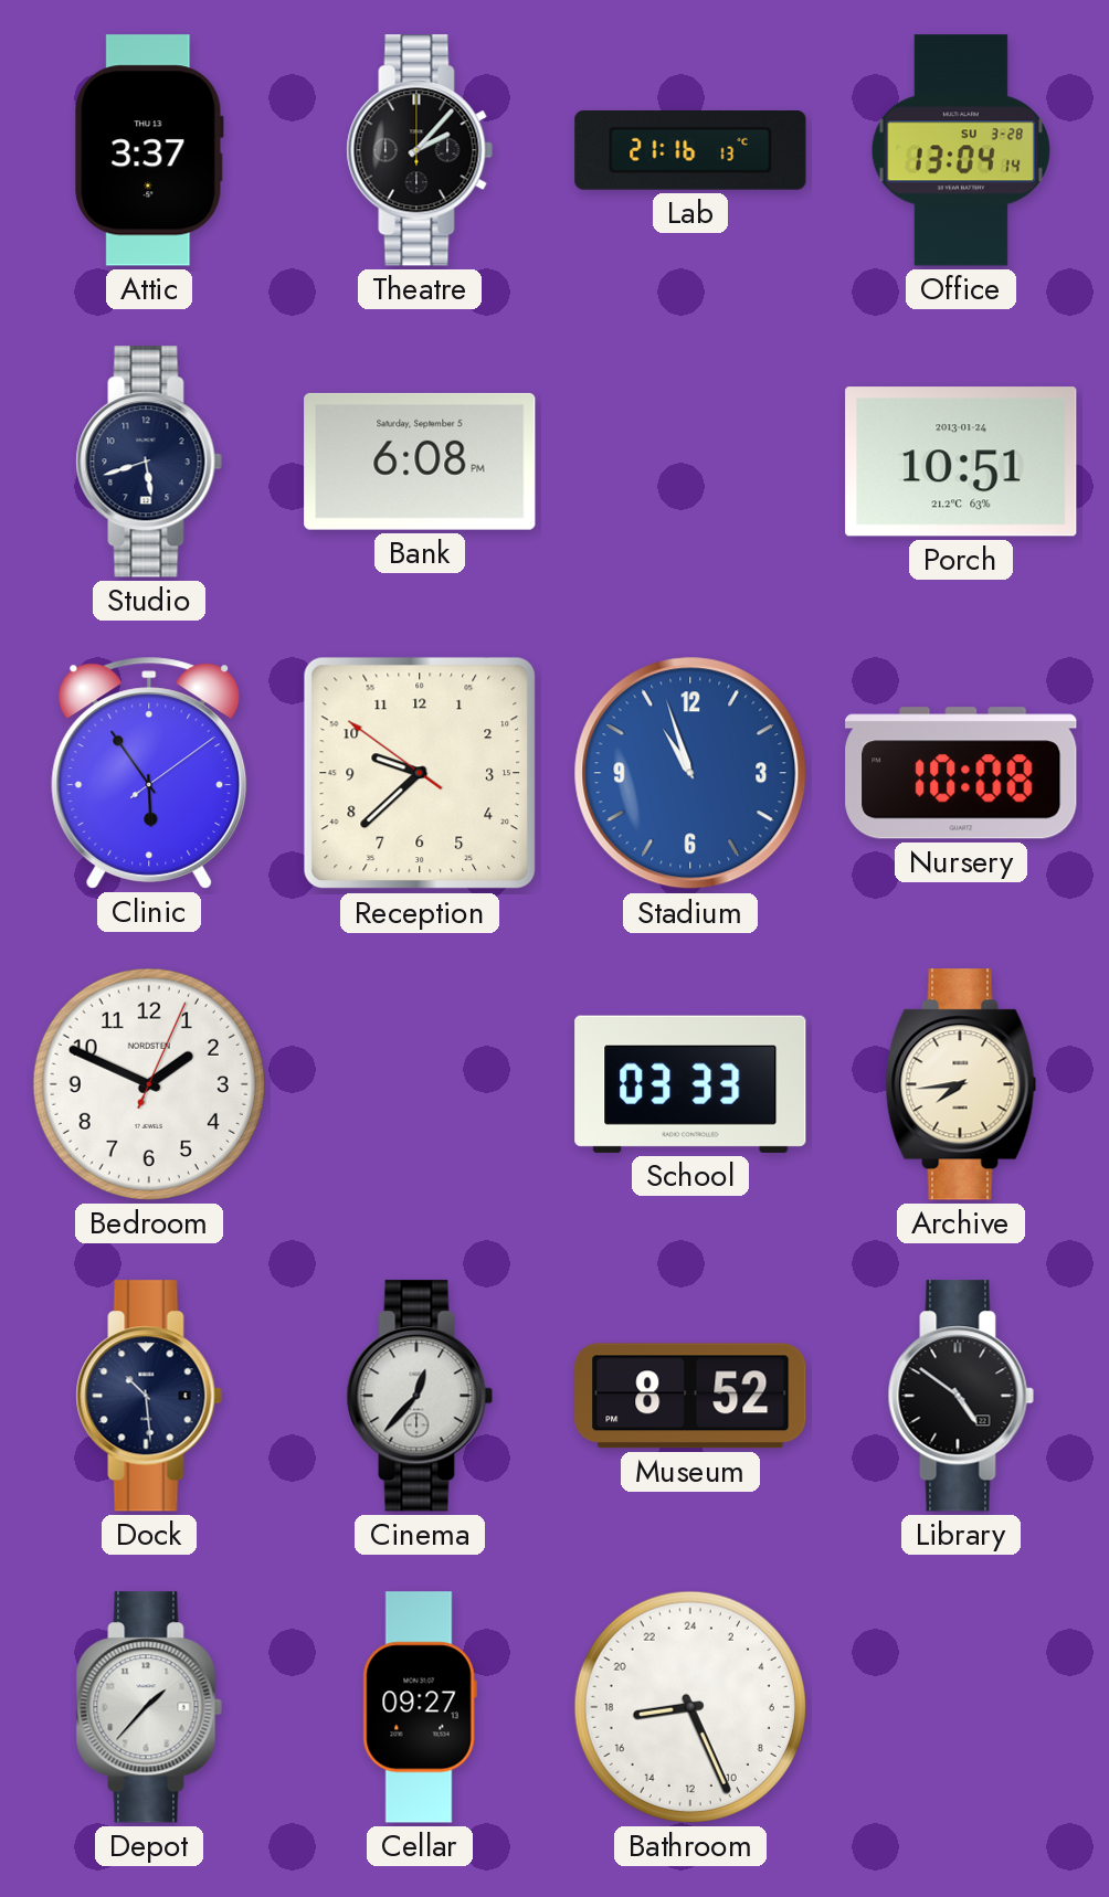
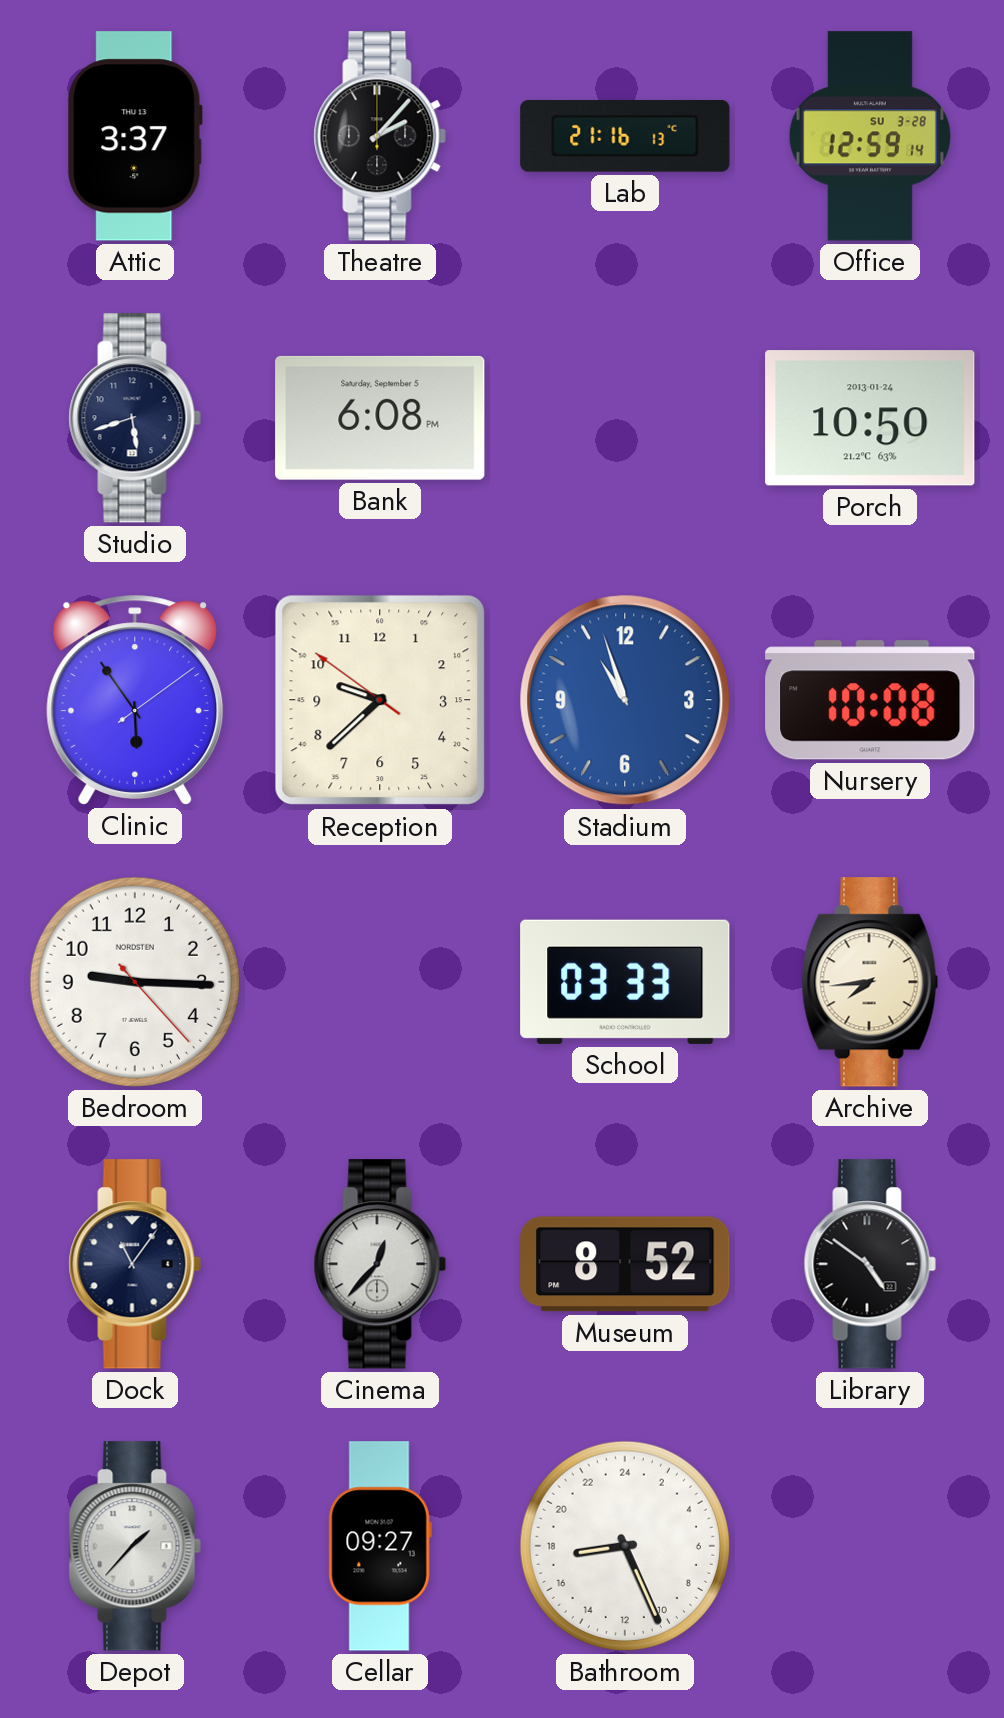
Office: 13:04 -> 12:59
Porch: 10:51 -> 10:50
Bedroom: 1:49 -> 9:15
Dock: 10:29 -> 11:06
